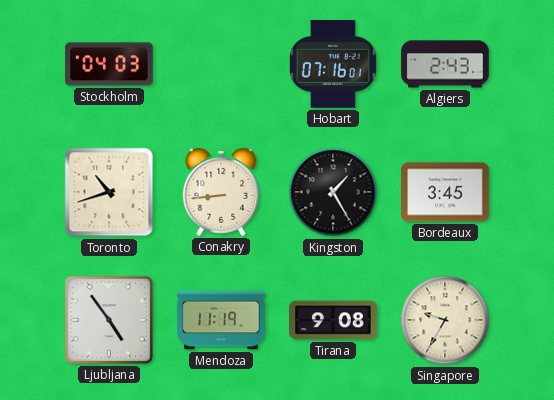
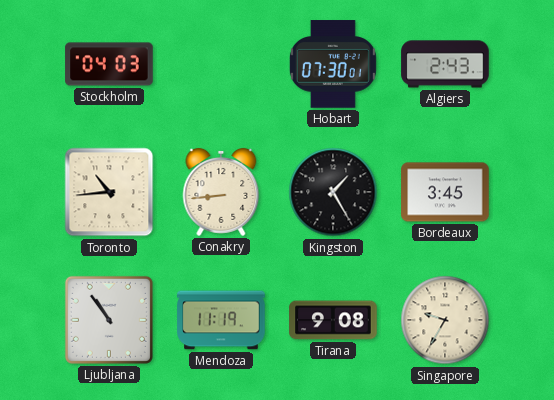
Hobart: 07:16 -> 07:30
Toronto: 10:42 -> 10:44
Ljubljana: 4:54 -> 10:54
